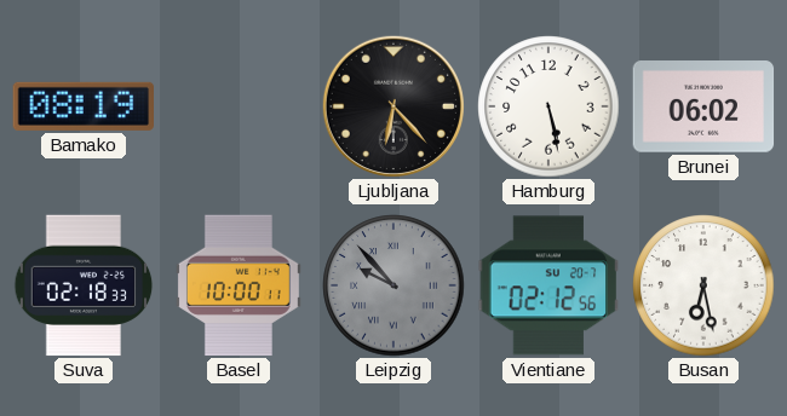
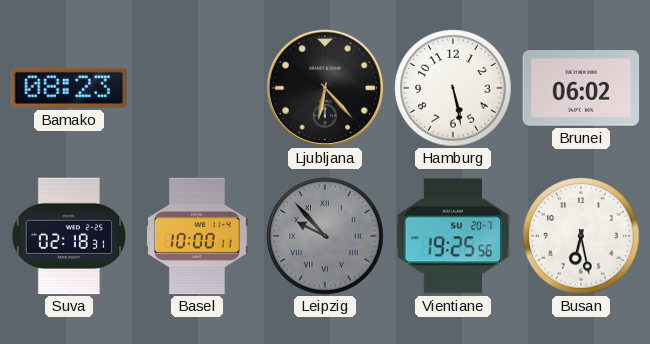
Bamako: 08:19 -> 08:23
Suva: 02:18:33 -> 02:18:31
Vientiane: 02:12 -> 19:25
